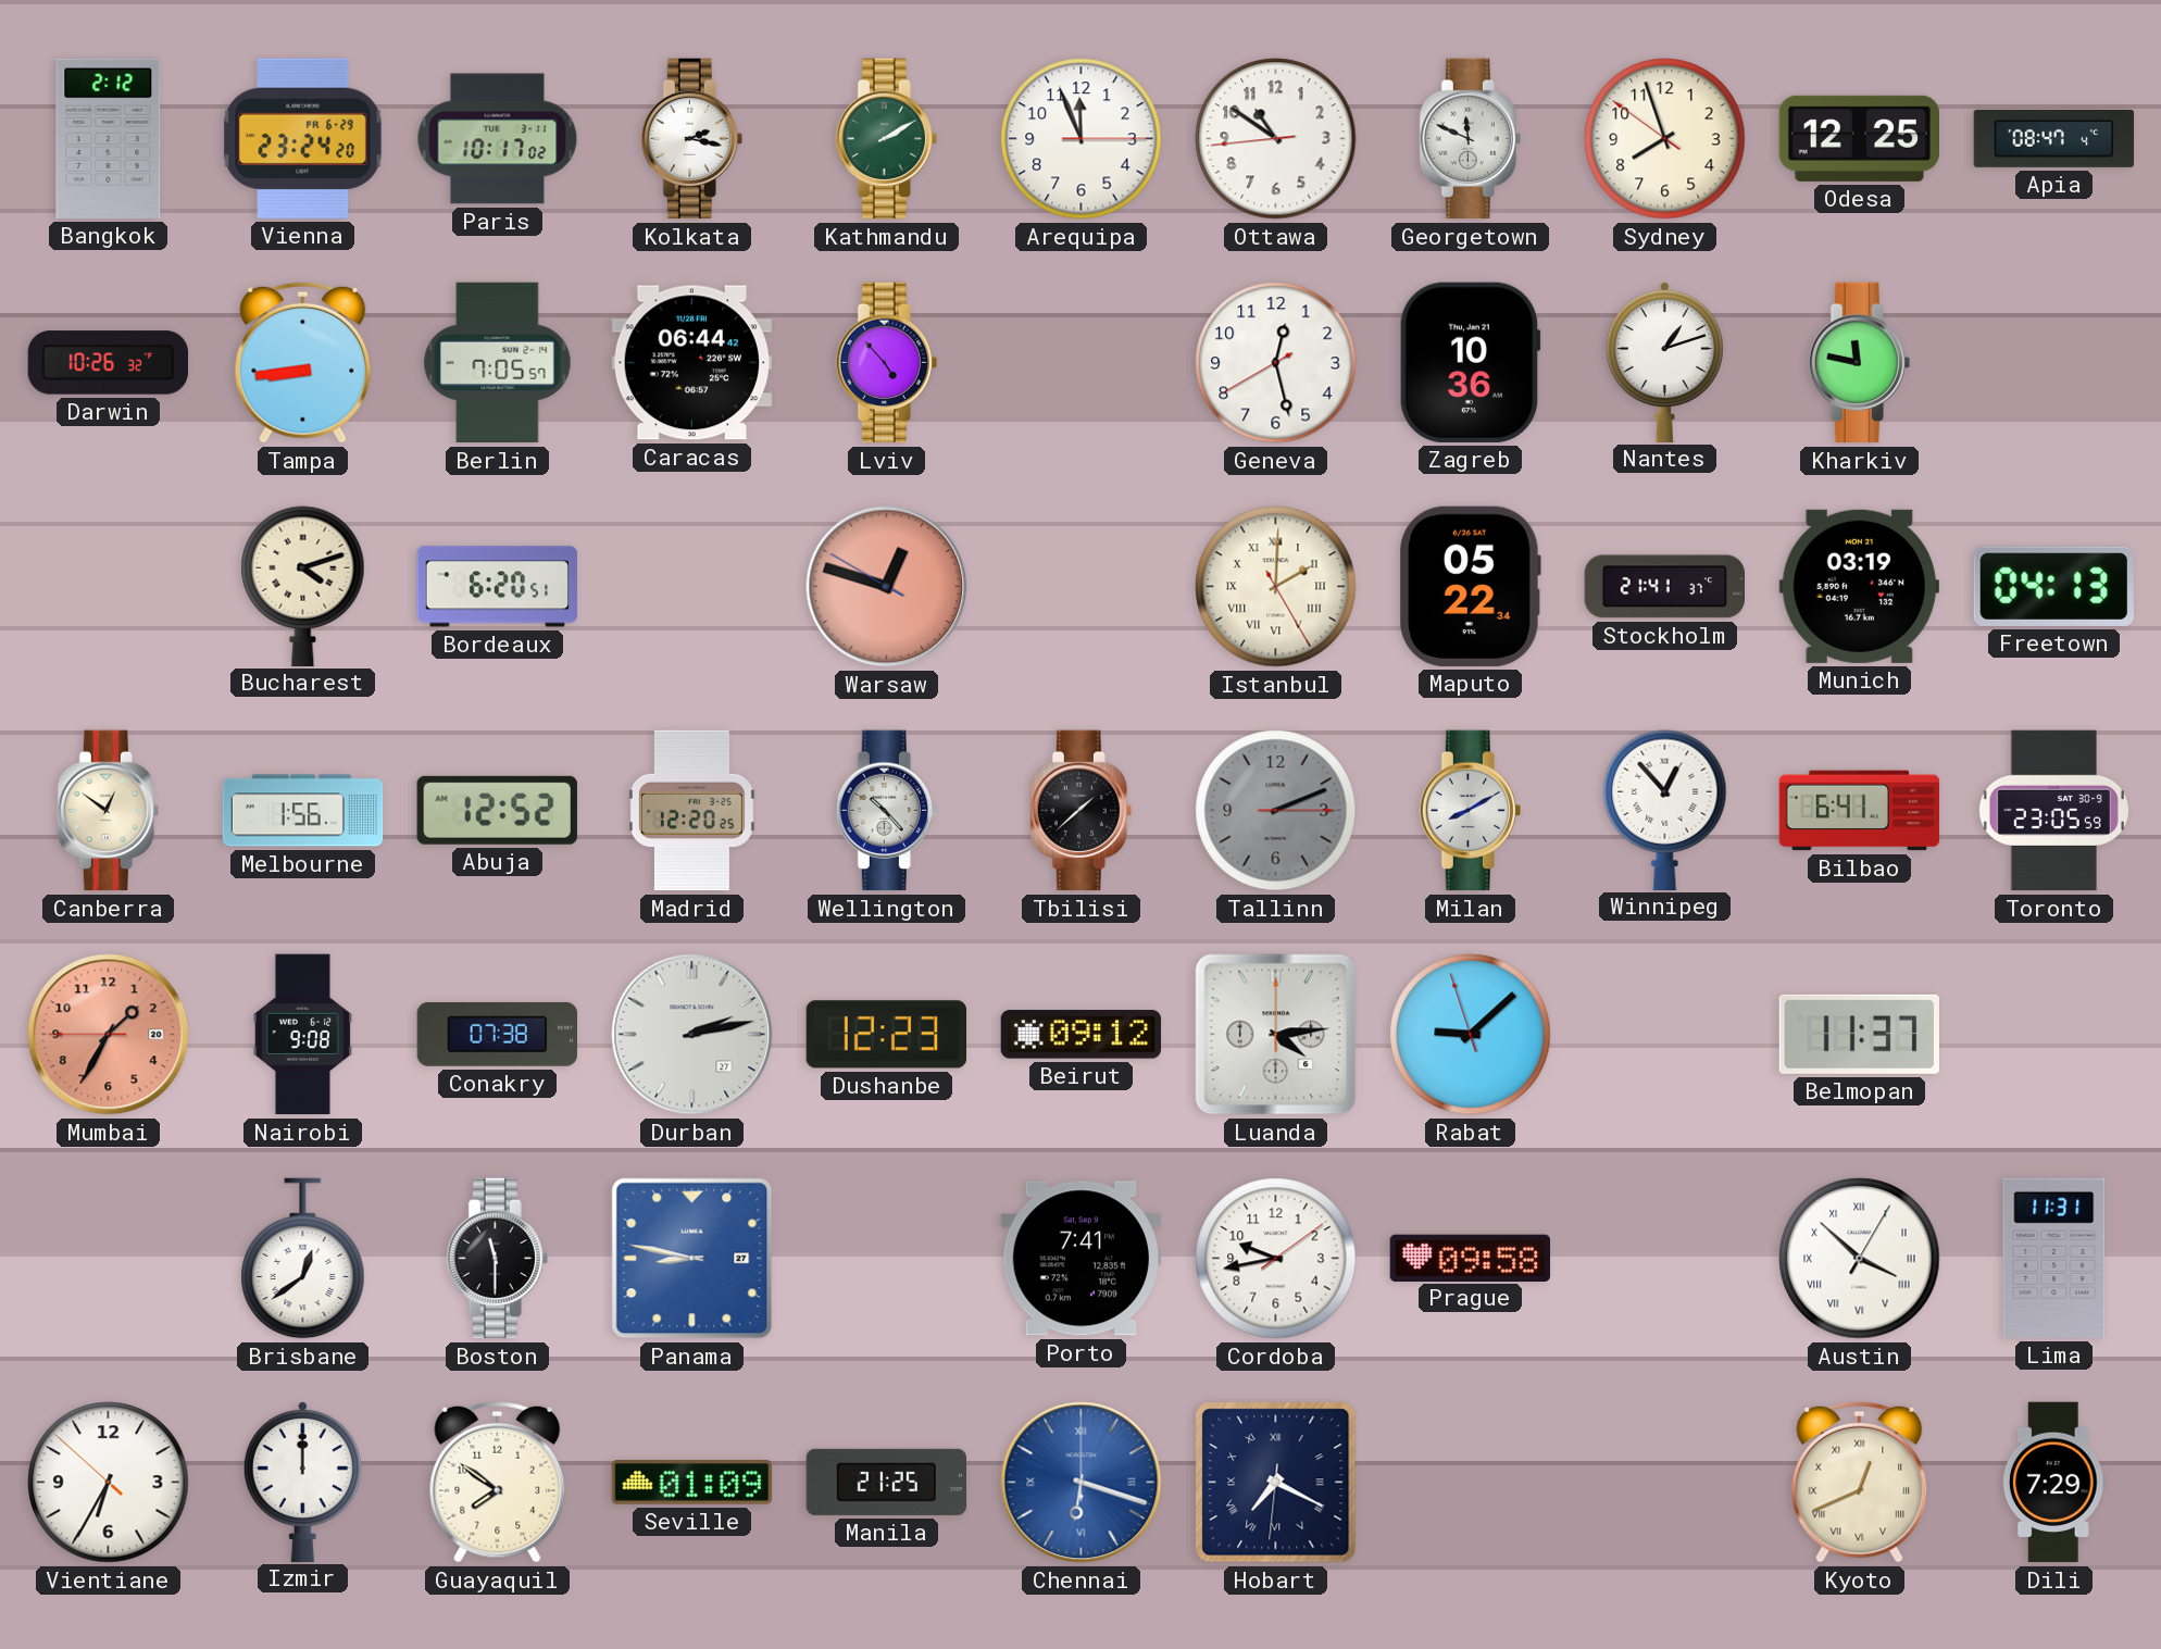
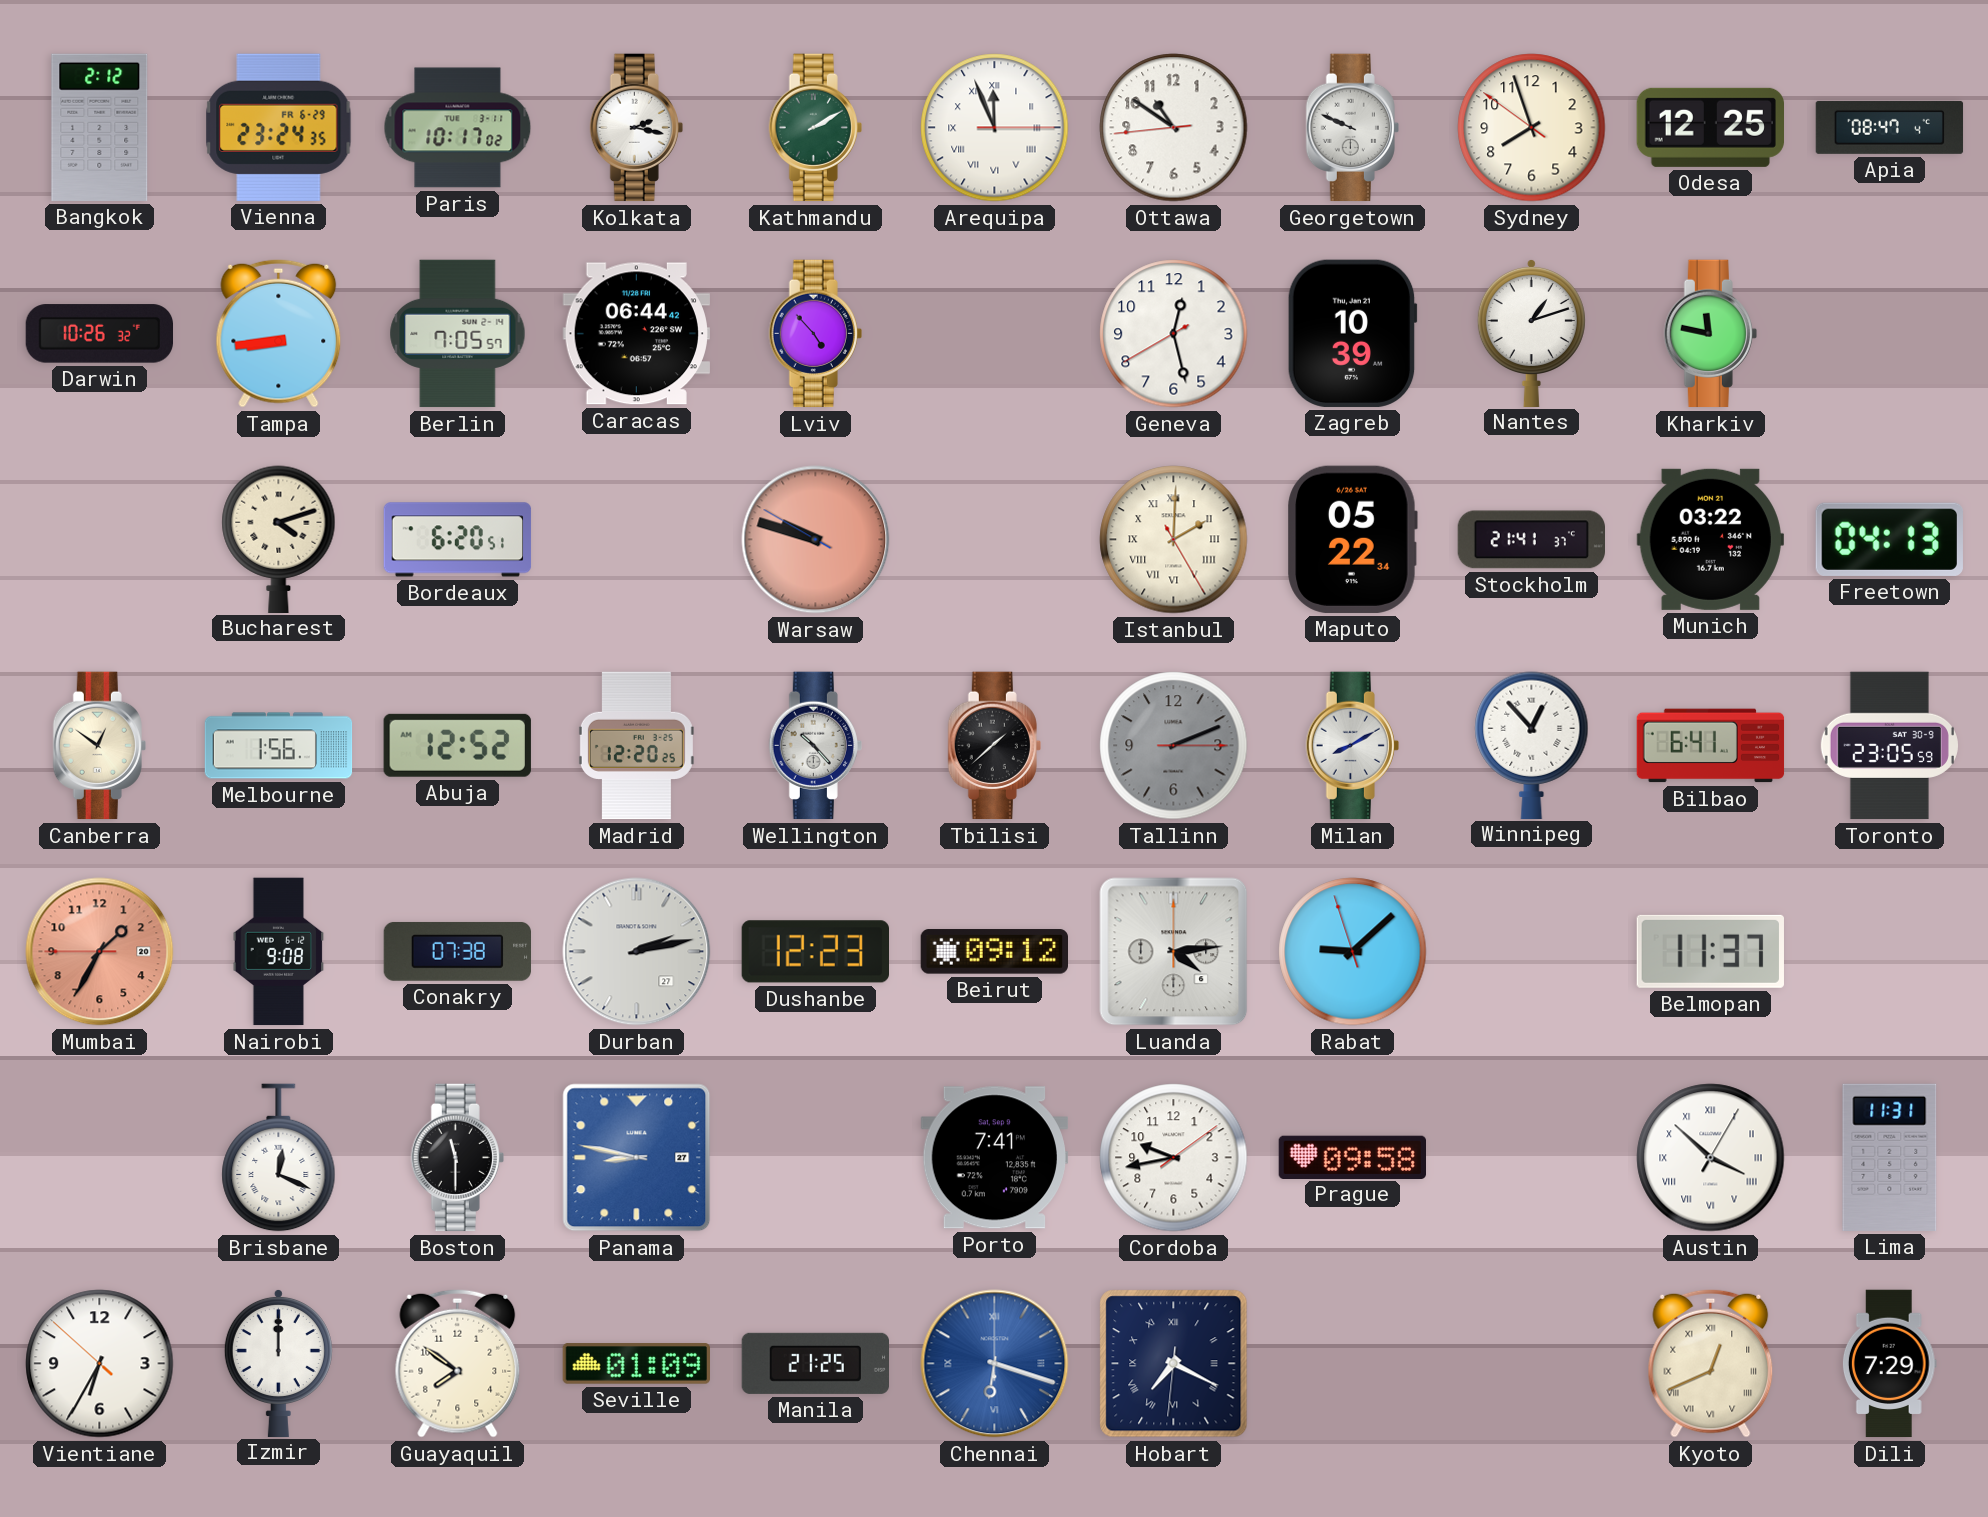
Vienna: 23:24:20 -> 23:24:35
Arequipa numerals: Arabic -> Roman
Georgetown: 11:49 -> 9:49
Zagreb: 10:36 -> 10:39
Warsaw: 12:47 -> 9:47
Munich: 03:19 -> 03:22
Brisbane: 12:39 -> 12:19
